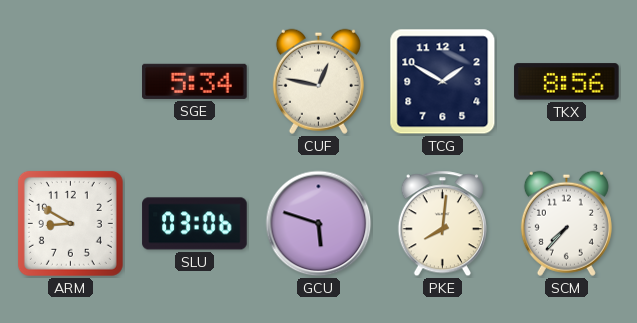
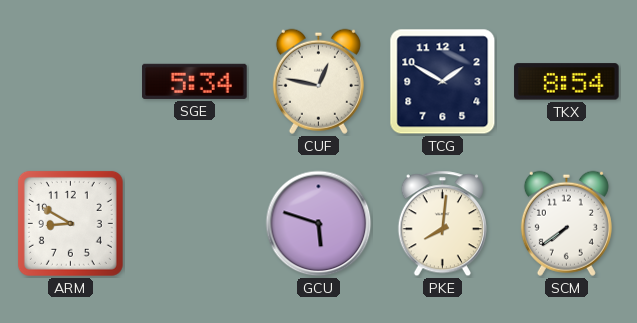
TKX: 8:56 -> 8:54
SLU: 03:06 -> none
SCM: 7:37 -> 7:39
